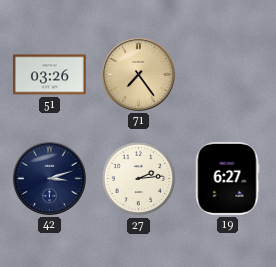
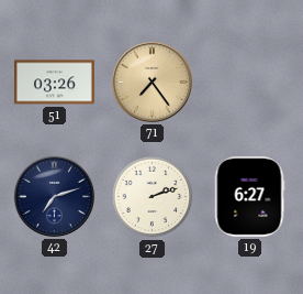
42: 3:12 -> 7:12
27: 2:14 -> 2:12
